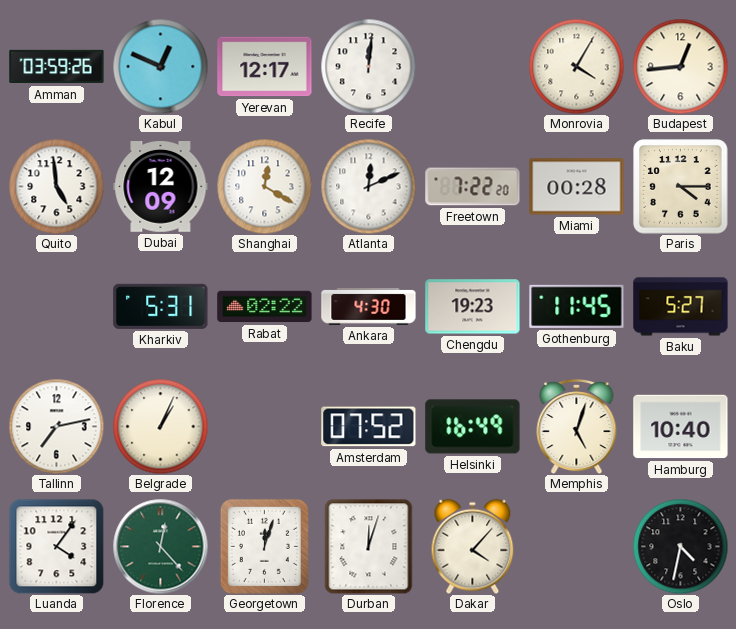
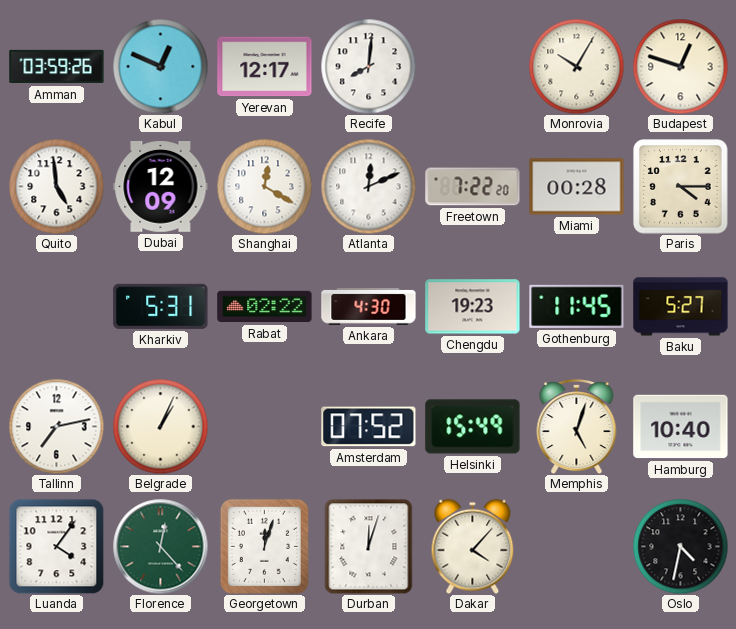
Recife: 12:01 -> 8:01
Monrovia: 4:05 -> 10:05
Budapest: 12:44 -> 12:48
Helsinki: 16:49 -> 15:49
